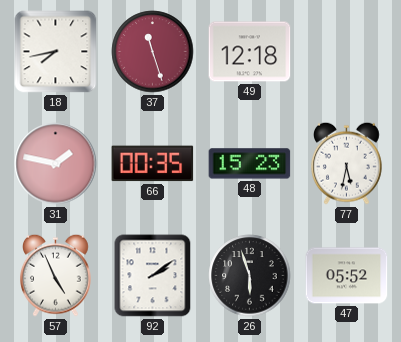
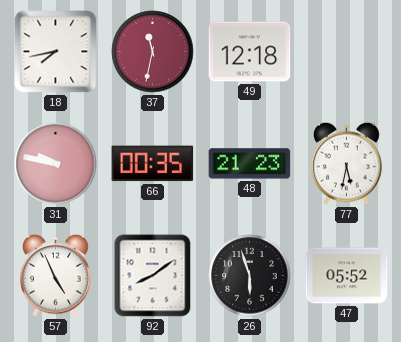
37: 11:27 -> 11:32
31: 1:47 -> 9:47
48: 15:23 -> 21:23
92: 2:09 -> 8:09
